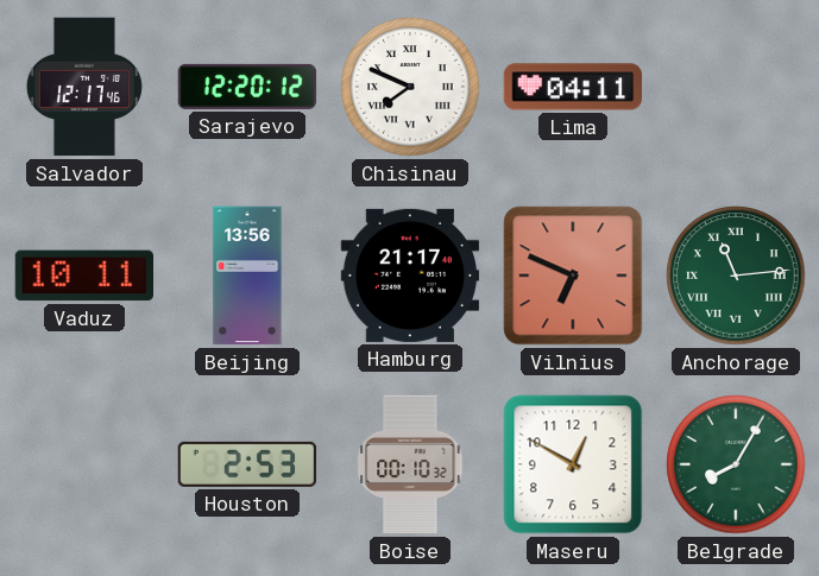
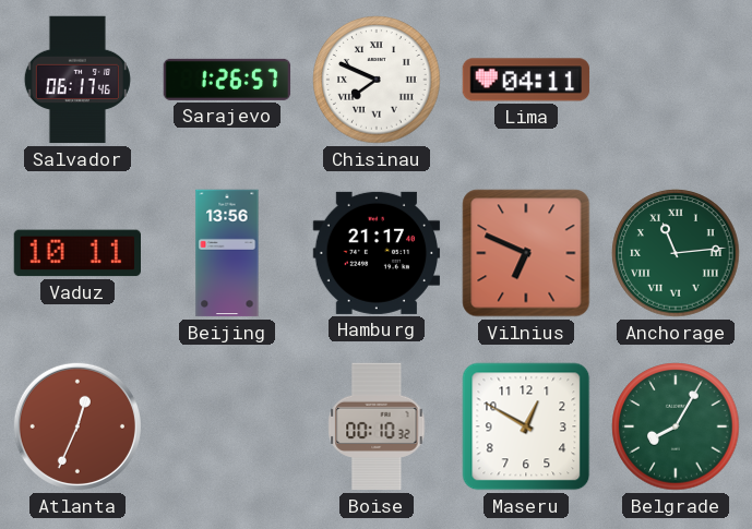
Salvador: 12:17 -> 06:17
Sarajevo: 12:20 -> 1:26
Atlanta: none -> 12:34
Houston: 2:53 -> none
